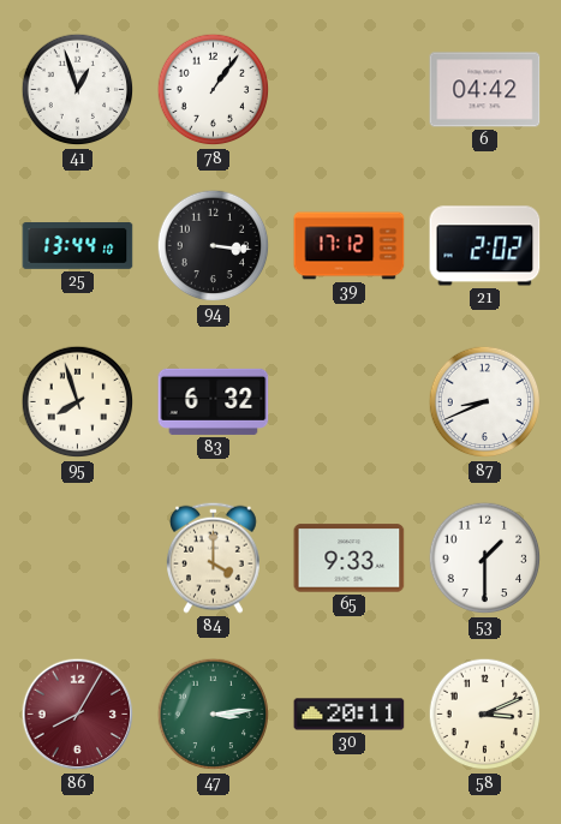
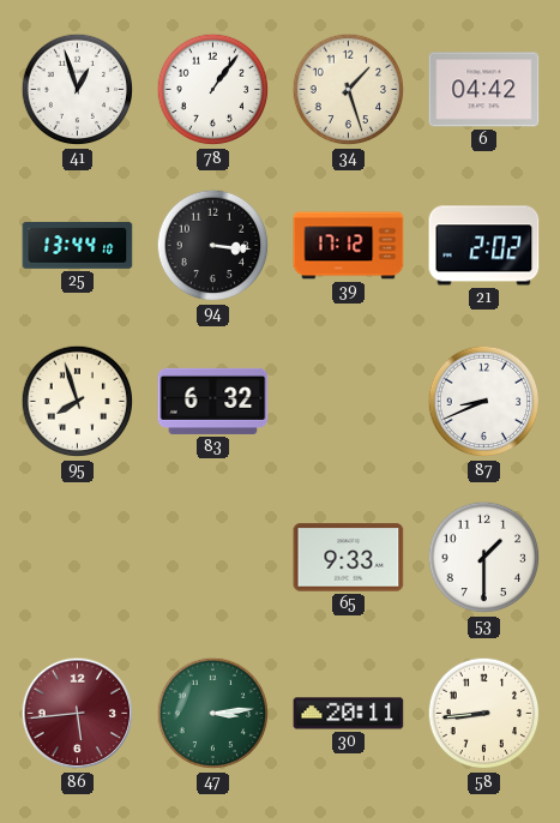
34: none -> 1:27
84: 4:00 -> none
86: 8:05 -> 5:44
58: 3:11 -> 8:44
